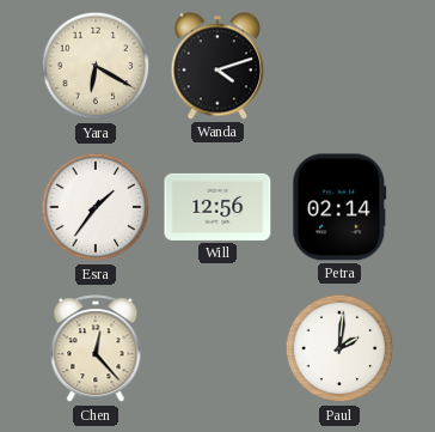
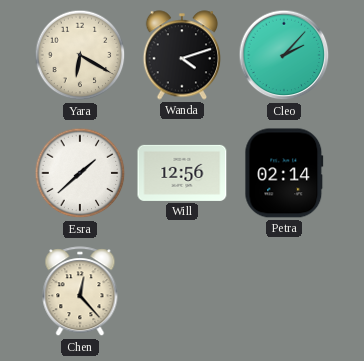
Cleo: none -> 2:07
Esra: 1:36 -> 1:38
Paul: 2:01 -> none
